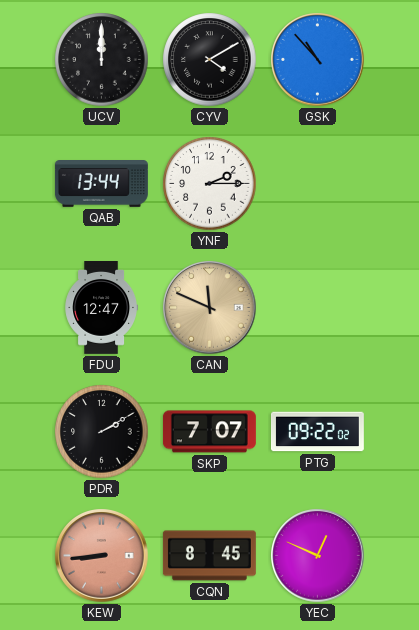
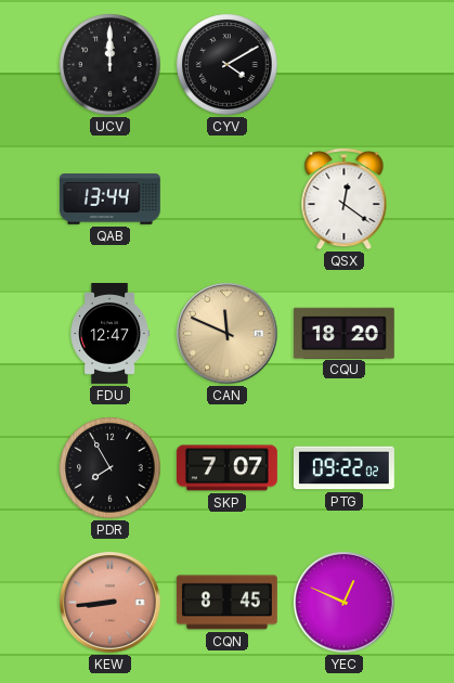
GSK: 10:53 -> none
YNF: 2:15 -> none
QSX: none -> 12:21
CQU: none -> 18:20
PDR: 2:10 -> 7:55
